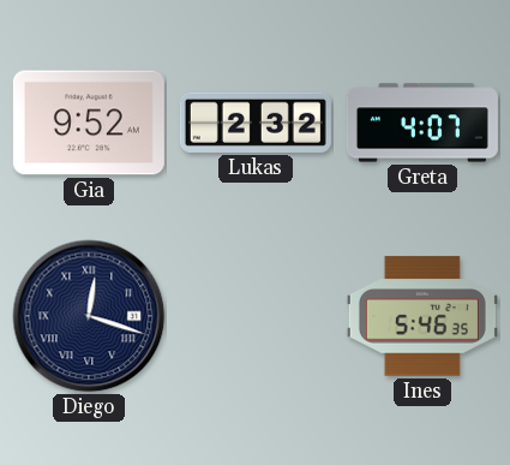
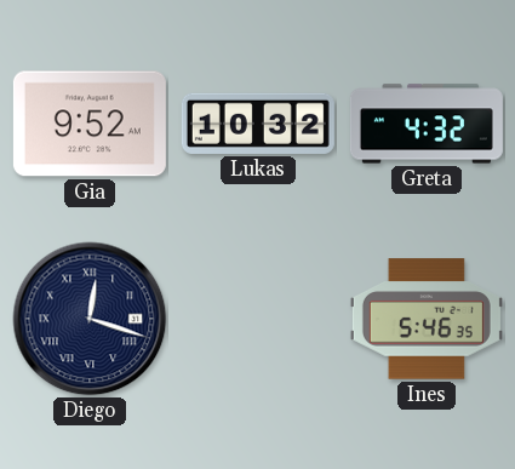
Lukas: 2:32 -> 10:32
Greta: 4:07 -> 4:32
